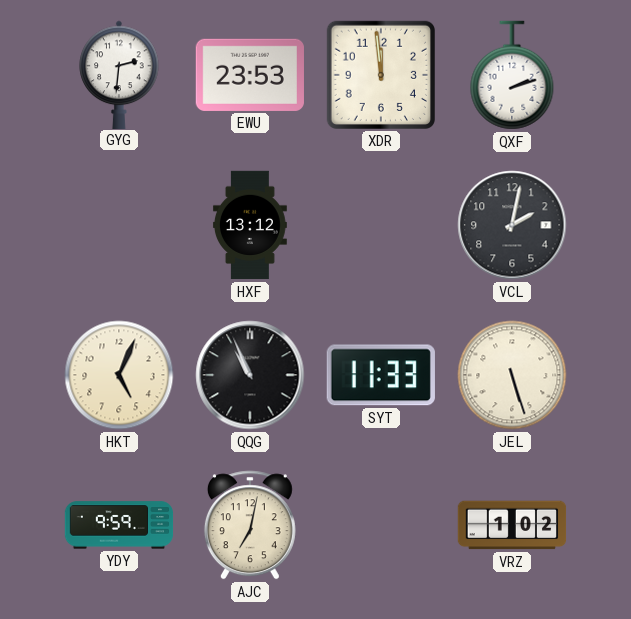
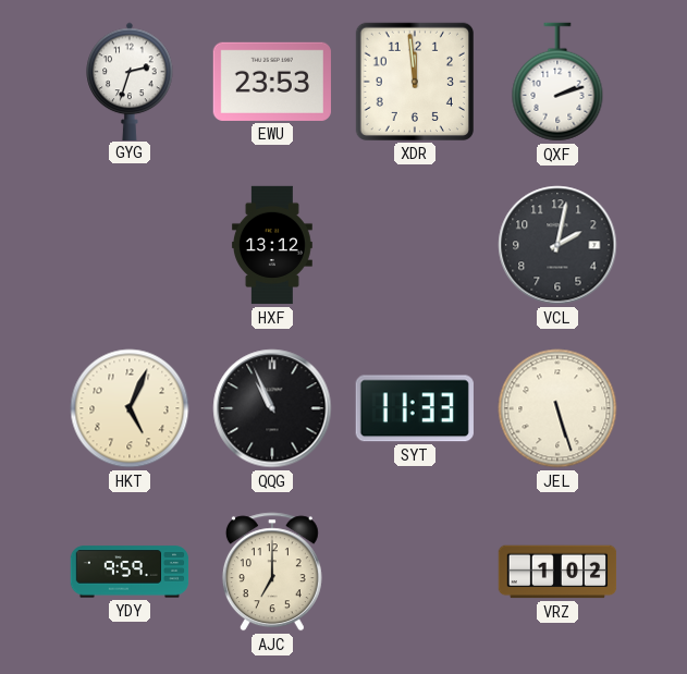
GYG: 2:31 -> 2:33
AJC: 7:02 -> 7:00
